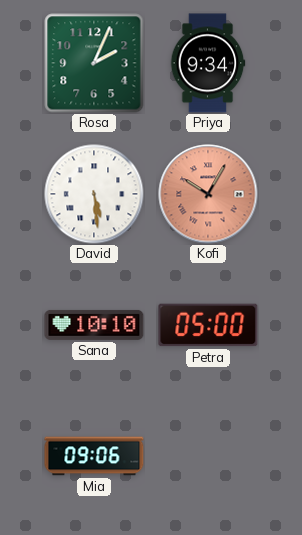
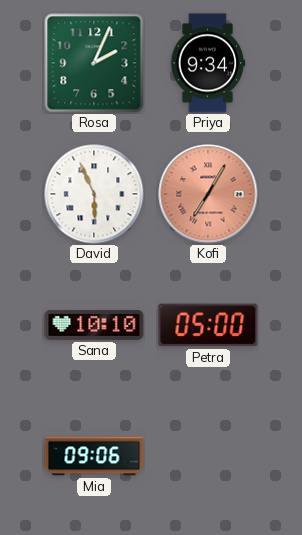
David: 5:29 -> 5:56
Kofi: 10:05 -> 7:05
